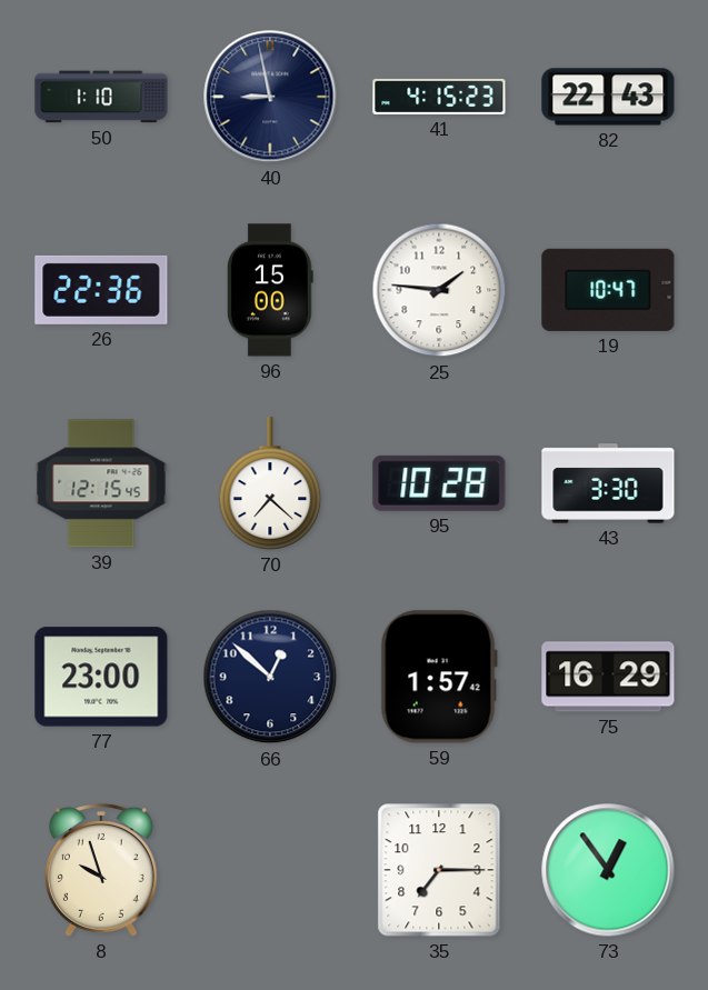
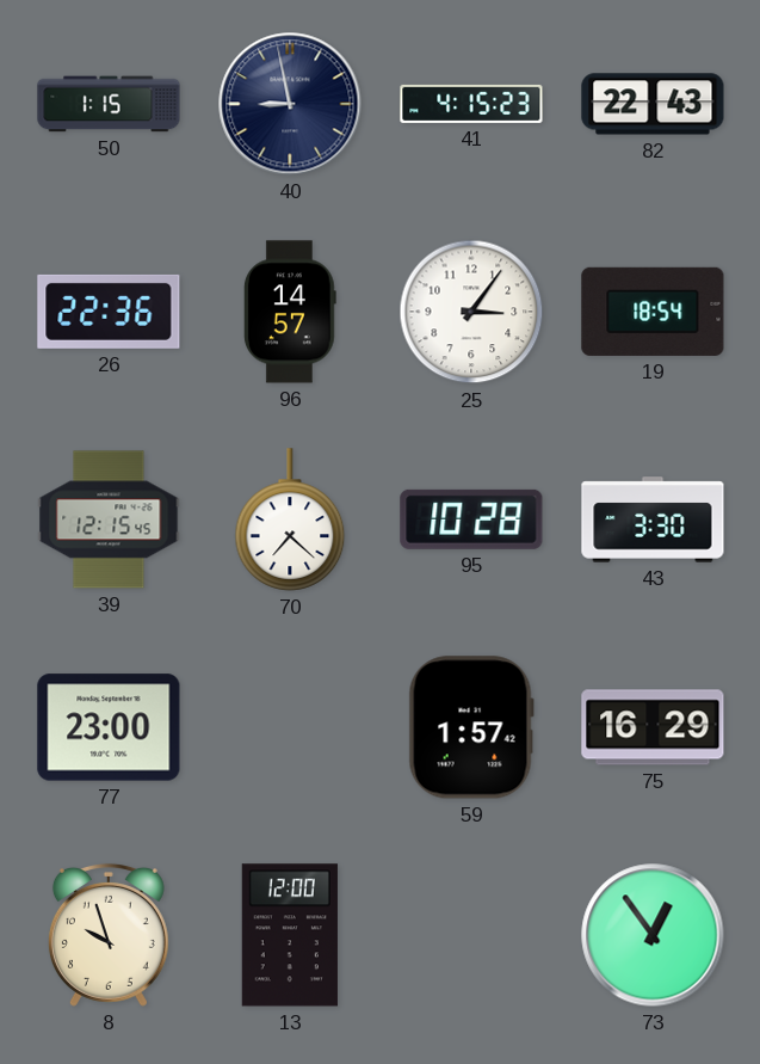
50: 1:10 -> 1:15
96: 15:00 -> 14:57
25: 1:46 -> 3:06
19: 10:47 -> 18:54
66: 12:52 -> none
13: none -> 12:00
35: 7:15 -> none
